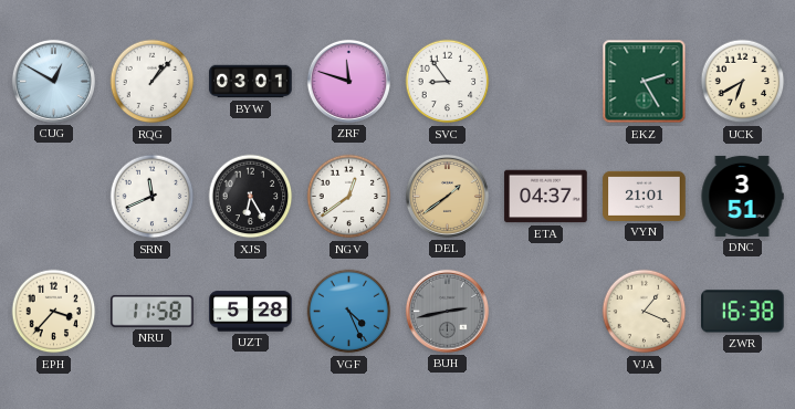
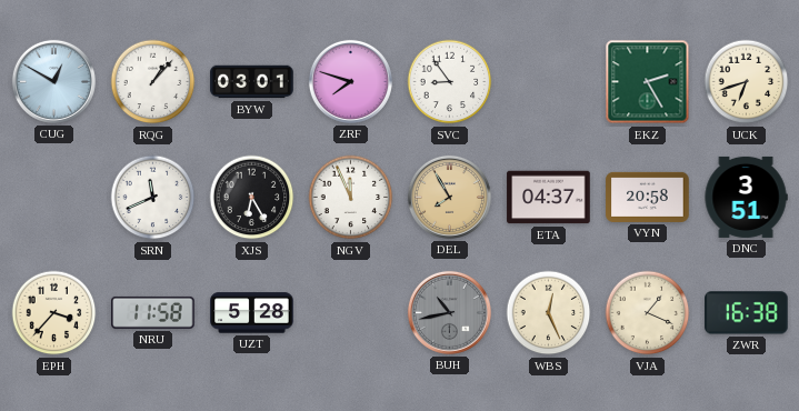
ZRF: 11:48 -> 7:48
UCK: 6:40 -> 6:42
NGV: 12:39 -> 11:56
DEL: 1:39 -> 7:55
VYN: 21:01 -> 20:58
VGF: 4:26 -> none
BUH: 2:43 -> 10:43
WBS: none -> 12:26
